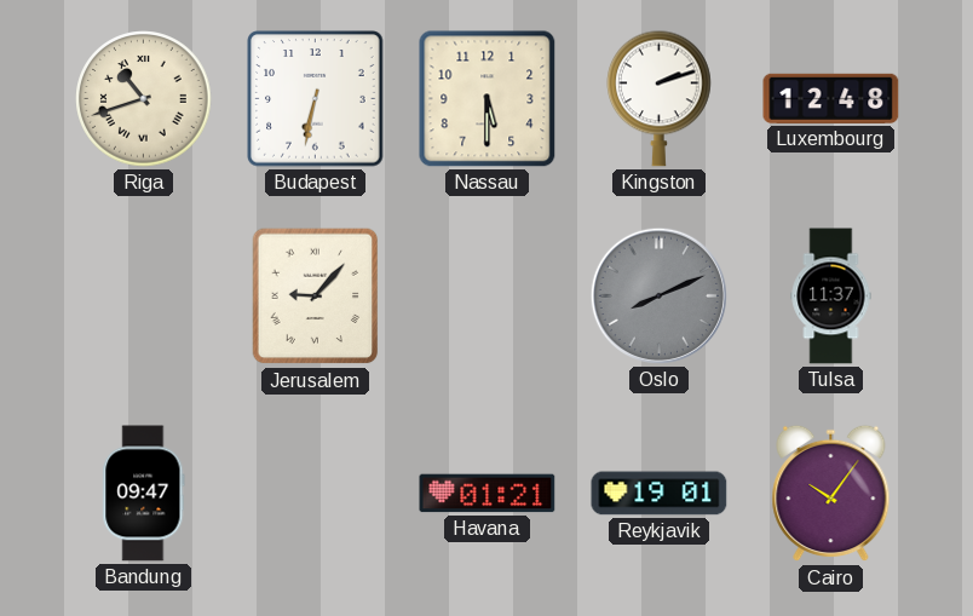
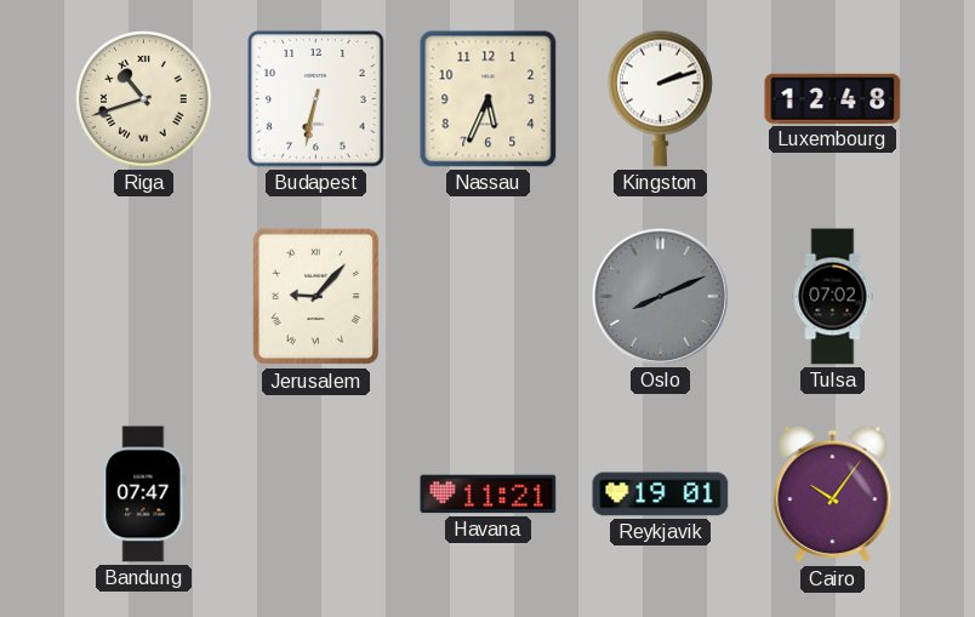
Nassau: 5:30 -> 5:34
Tulsa: 11:37 -> 07:02
Bandung: 09:47 -> 07:47
Havana: 01:21 -> 11:21
